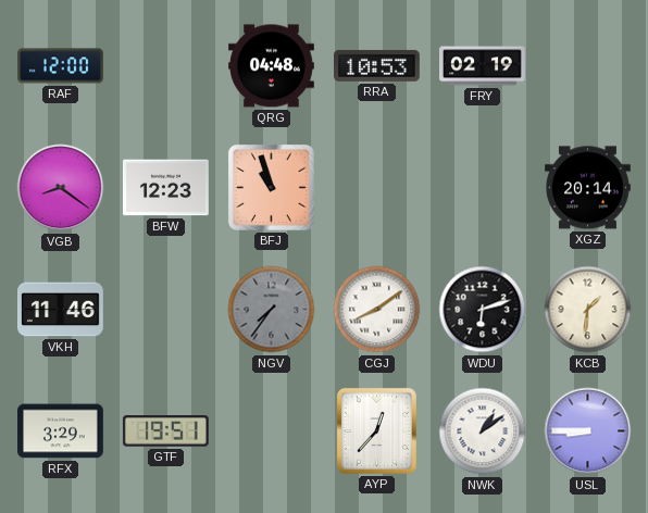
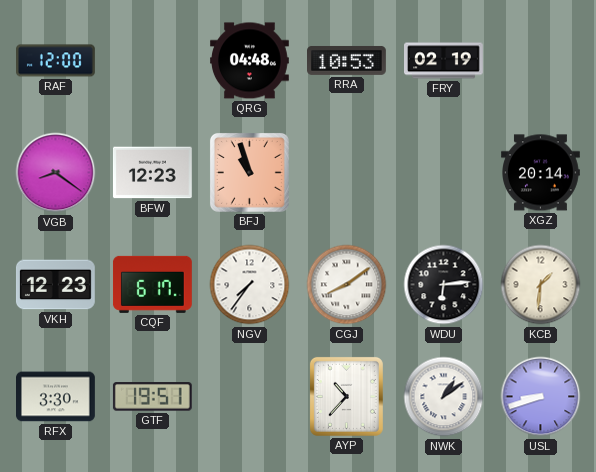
VKH: 11:46 -> 12:23
CQF: none -> 6:17
NGV dial: grey -> white
WDU: 6:12 -> 6:14
RFX: 3:29 -> 3:30
AYP: 12:37 -> 10:37
USL: 8:45 -> 8:42
